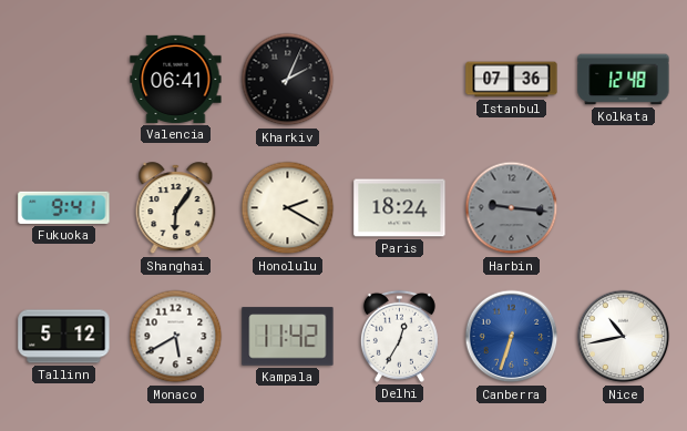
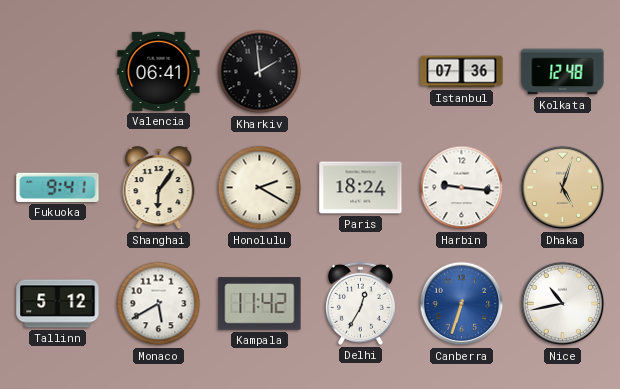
Kharkiv: 2:04 -> 1:59
Harbin dial: grey -> white
Dhaka: none -> 5:03
